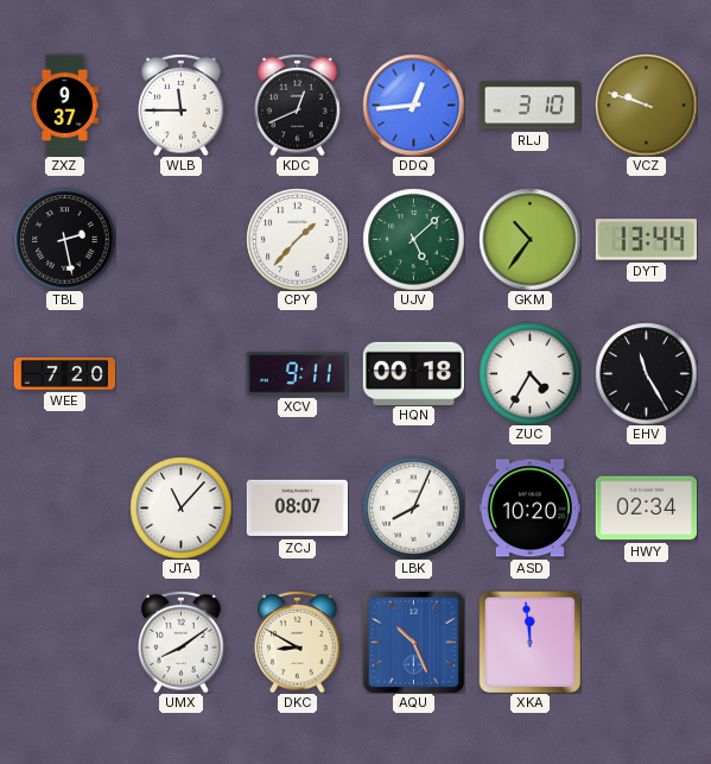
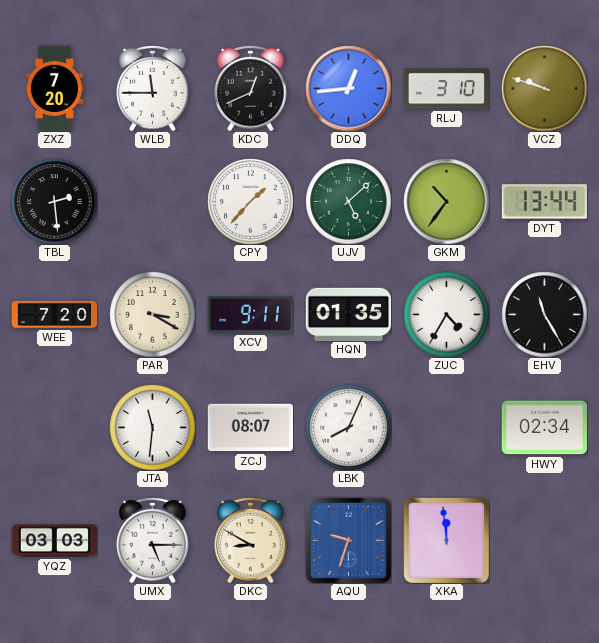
ZXZ: 9:37 -> 7:20
TBL: 2:28 -> 2:29
PAR: none -> 3:20
HQN: 00:18 -> 01:35
JTA: 11:07 -> 11:31
ASD: 10:20 -> none
YQZ: none -> 03:03
UMX: 8:09 -> 5:15
AQU: 10:26 -> 9:33
